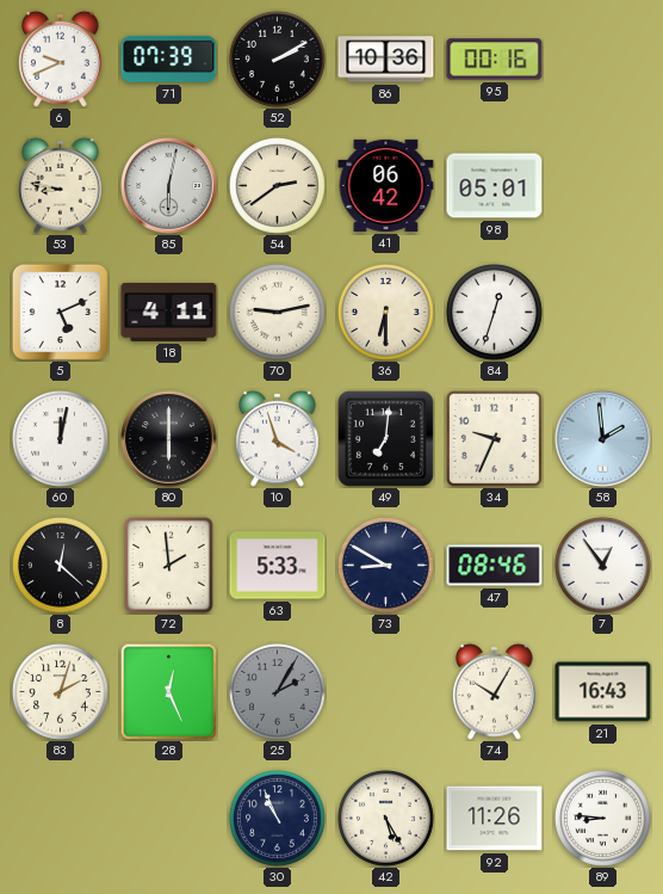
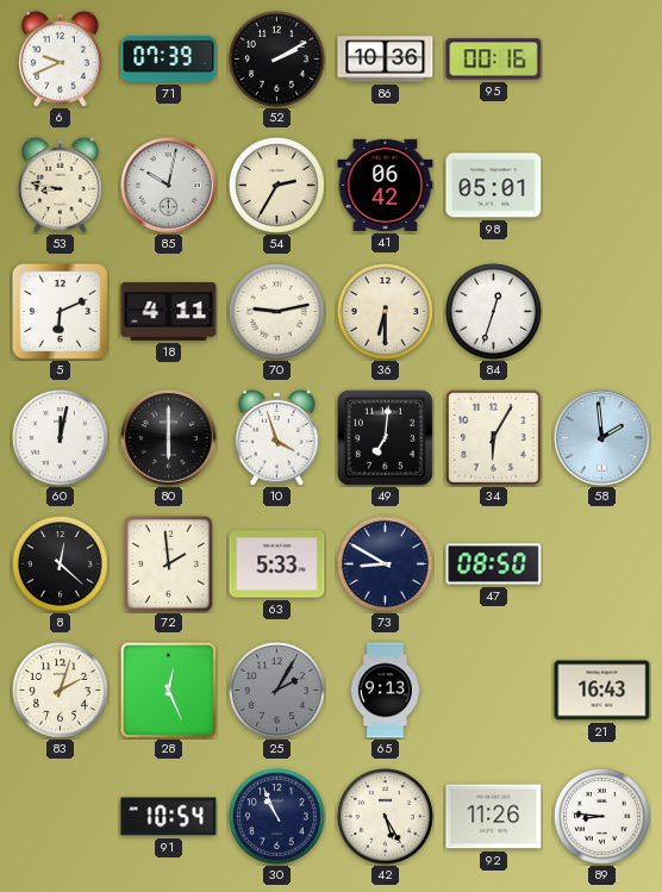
85: 6:02 -> 10:02
54: 2:39 -> 2:35
5: 5:11 -> 6:11
34: 9:34 -> 6:05
47: 08:46 -> 08:50
7: 12:54 -> none
65: none -> 9:13
74: 10:05 -> none
91: none -> 10:54
